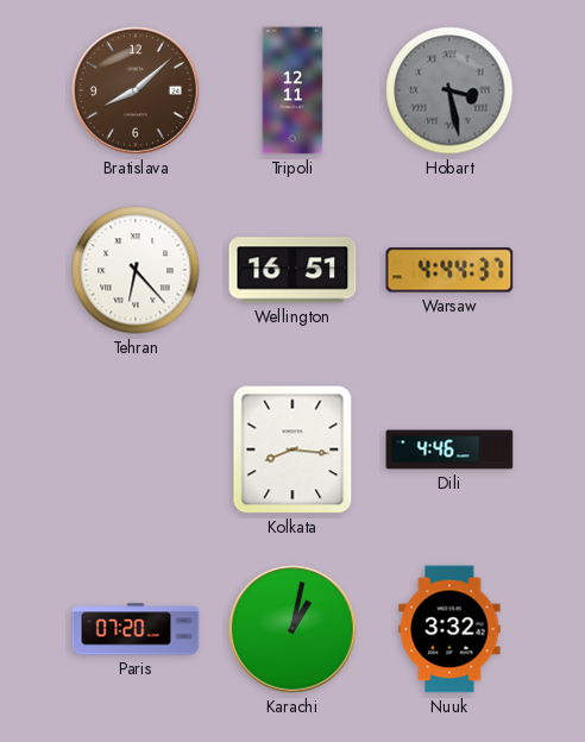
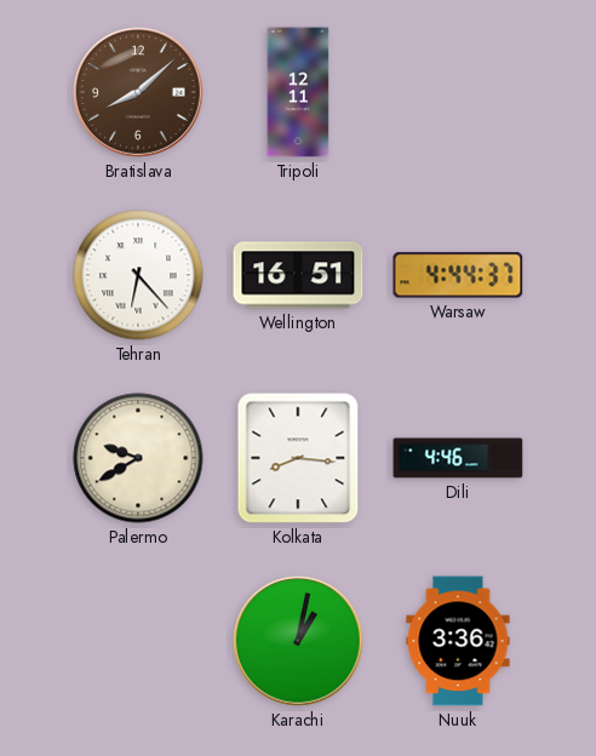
Hobart: 3:28 -> none
Palermo: none -> 9:40
Paris: 07:20 -> none
Nuuk: 3:32 -> 3:36
